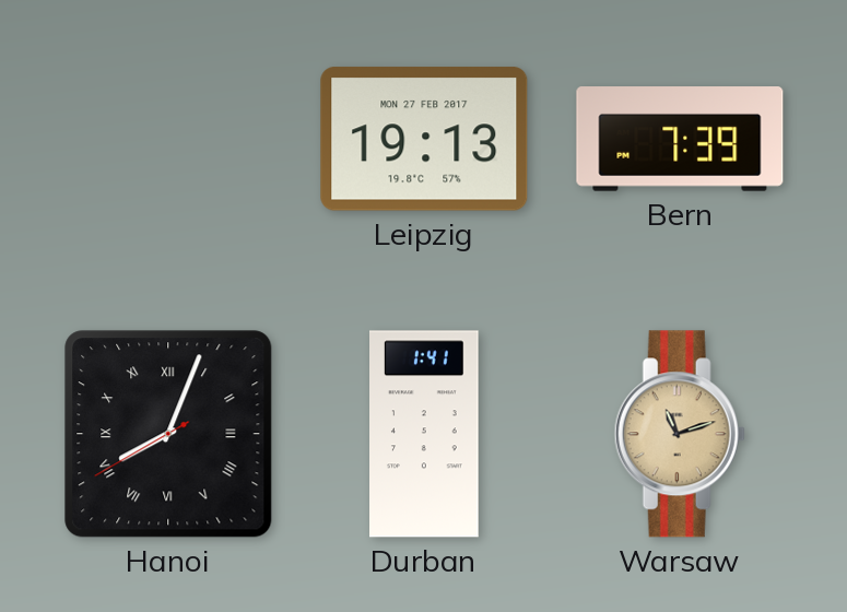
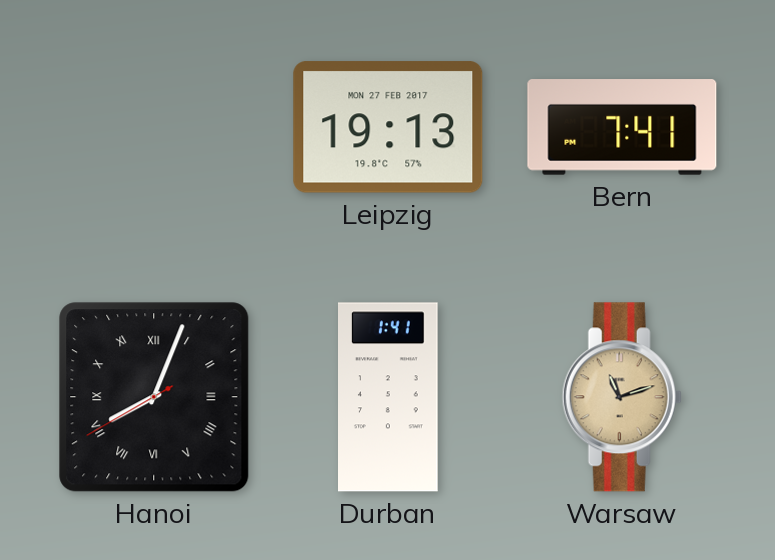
Bern: 7:39 -> 7:41
